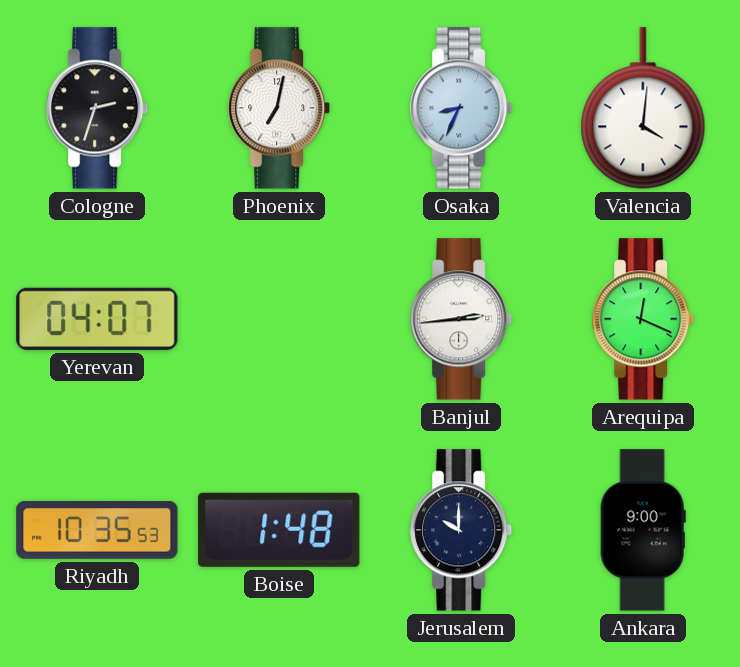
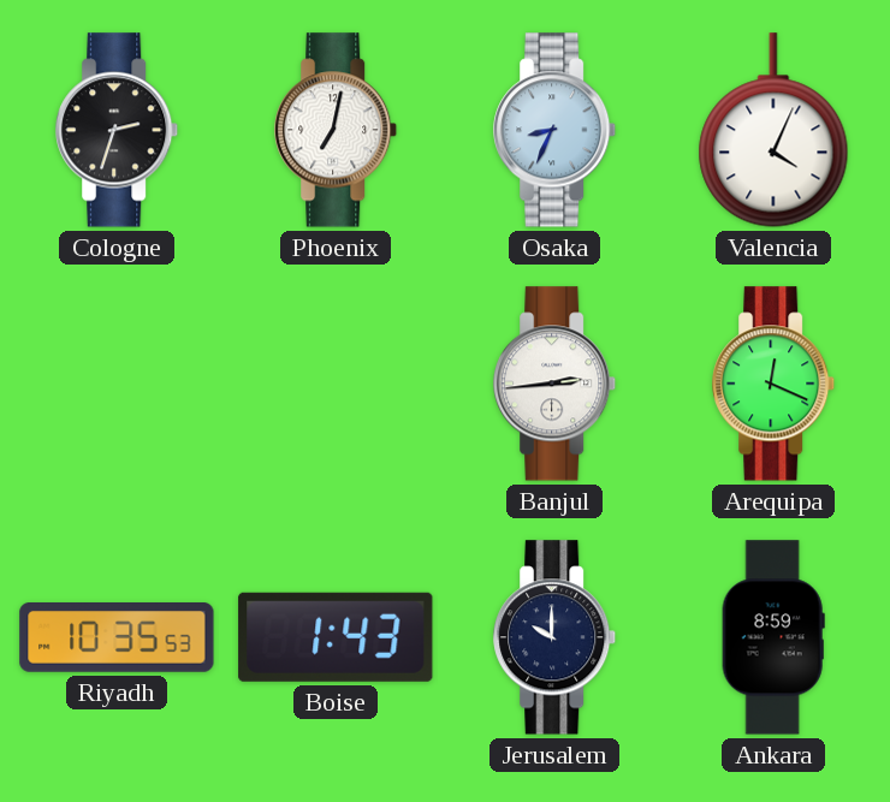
Valencia: 4:01 -> 4:04
Yerevan: 04:07 -> none
Boise: 1:48 -> 1:43
Ankara: 9:00 -> 8:59
